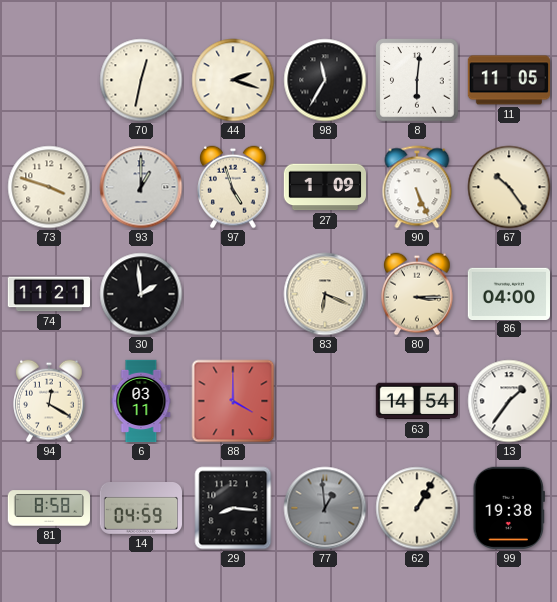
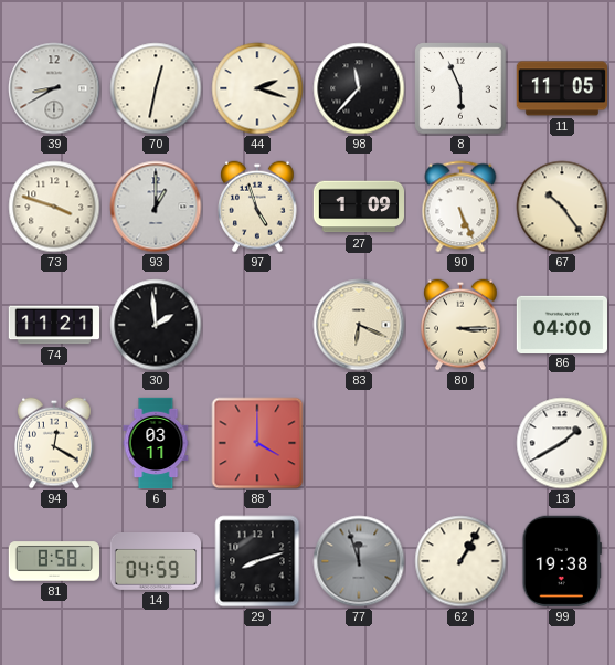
39: none -> 8:40
98: 11:35 -> 11:37
8: 6:01 -> 5:56
63: 14:54 -> none
13: 1:36 -> 1:40
29: 8:16 -> 8:12
77: 12:59 -> 11:57
